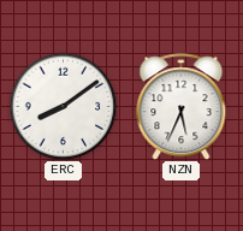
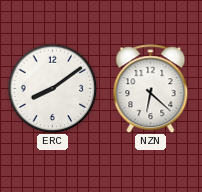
NZN: 5:34 -> 6:22
